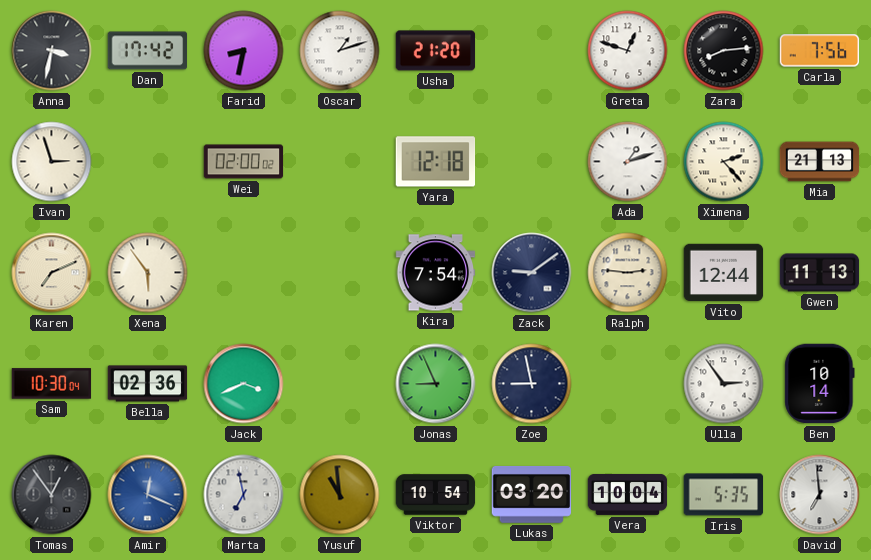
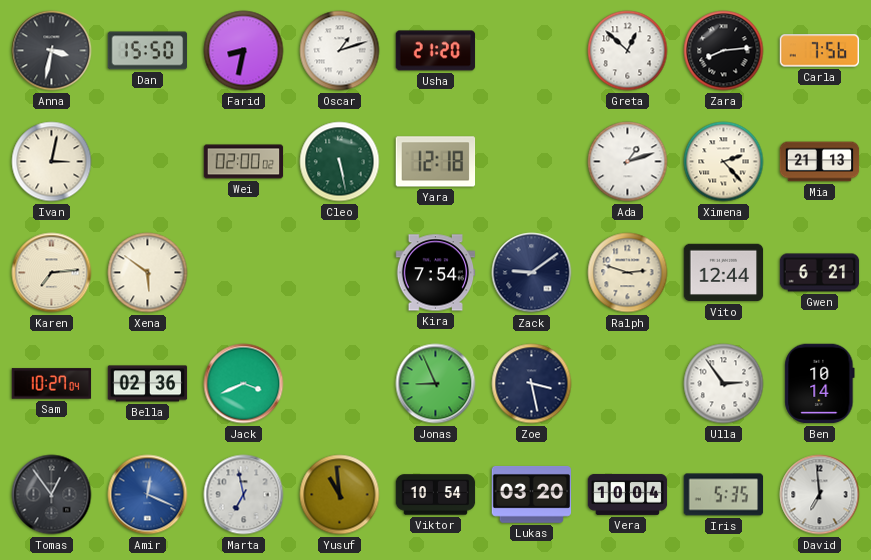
Dan: 17:42 -> 15:50
Greta: 12:48 -> 12:52
Ivan: 2:57 -> 3:02
Cleo: none -> 5:28
Karen: 7:11 -> 7:14
Xena: 5:54 -> 5:51
Ralph: 2:46 -> 2:48
Gwen: 11:13 -> 6:21
Sam: 10:30 -> 10:27
Zoe: 8:58 -> 3:28
